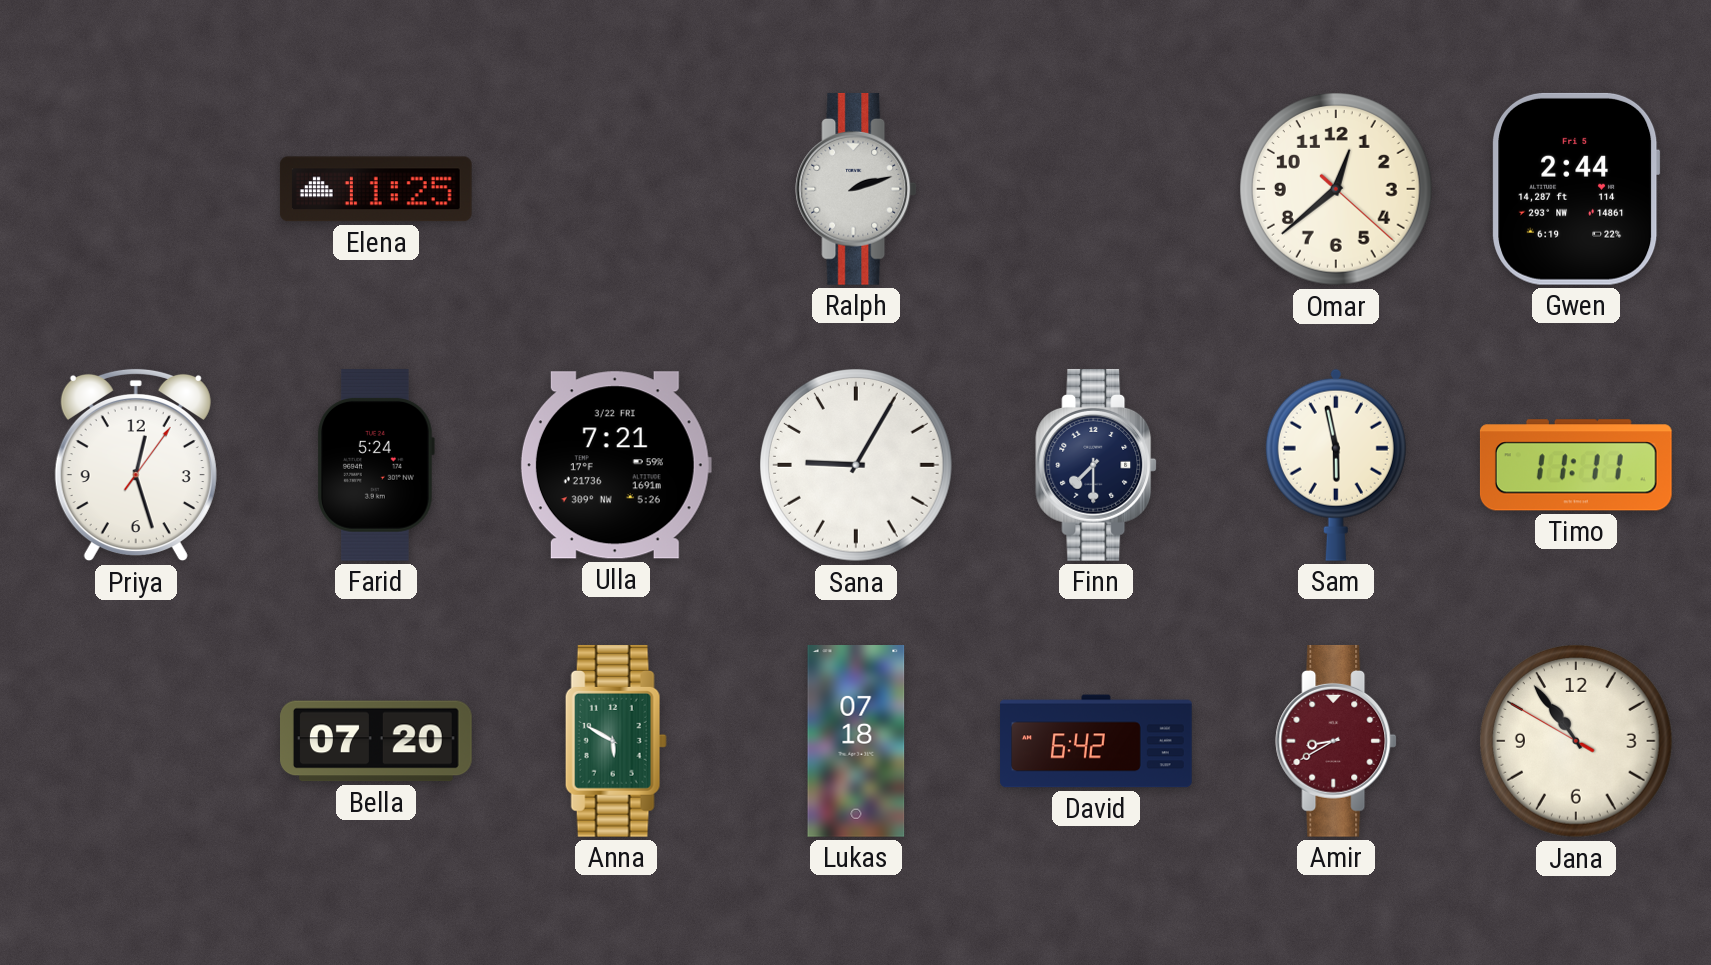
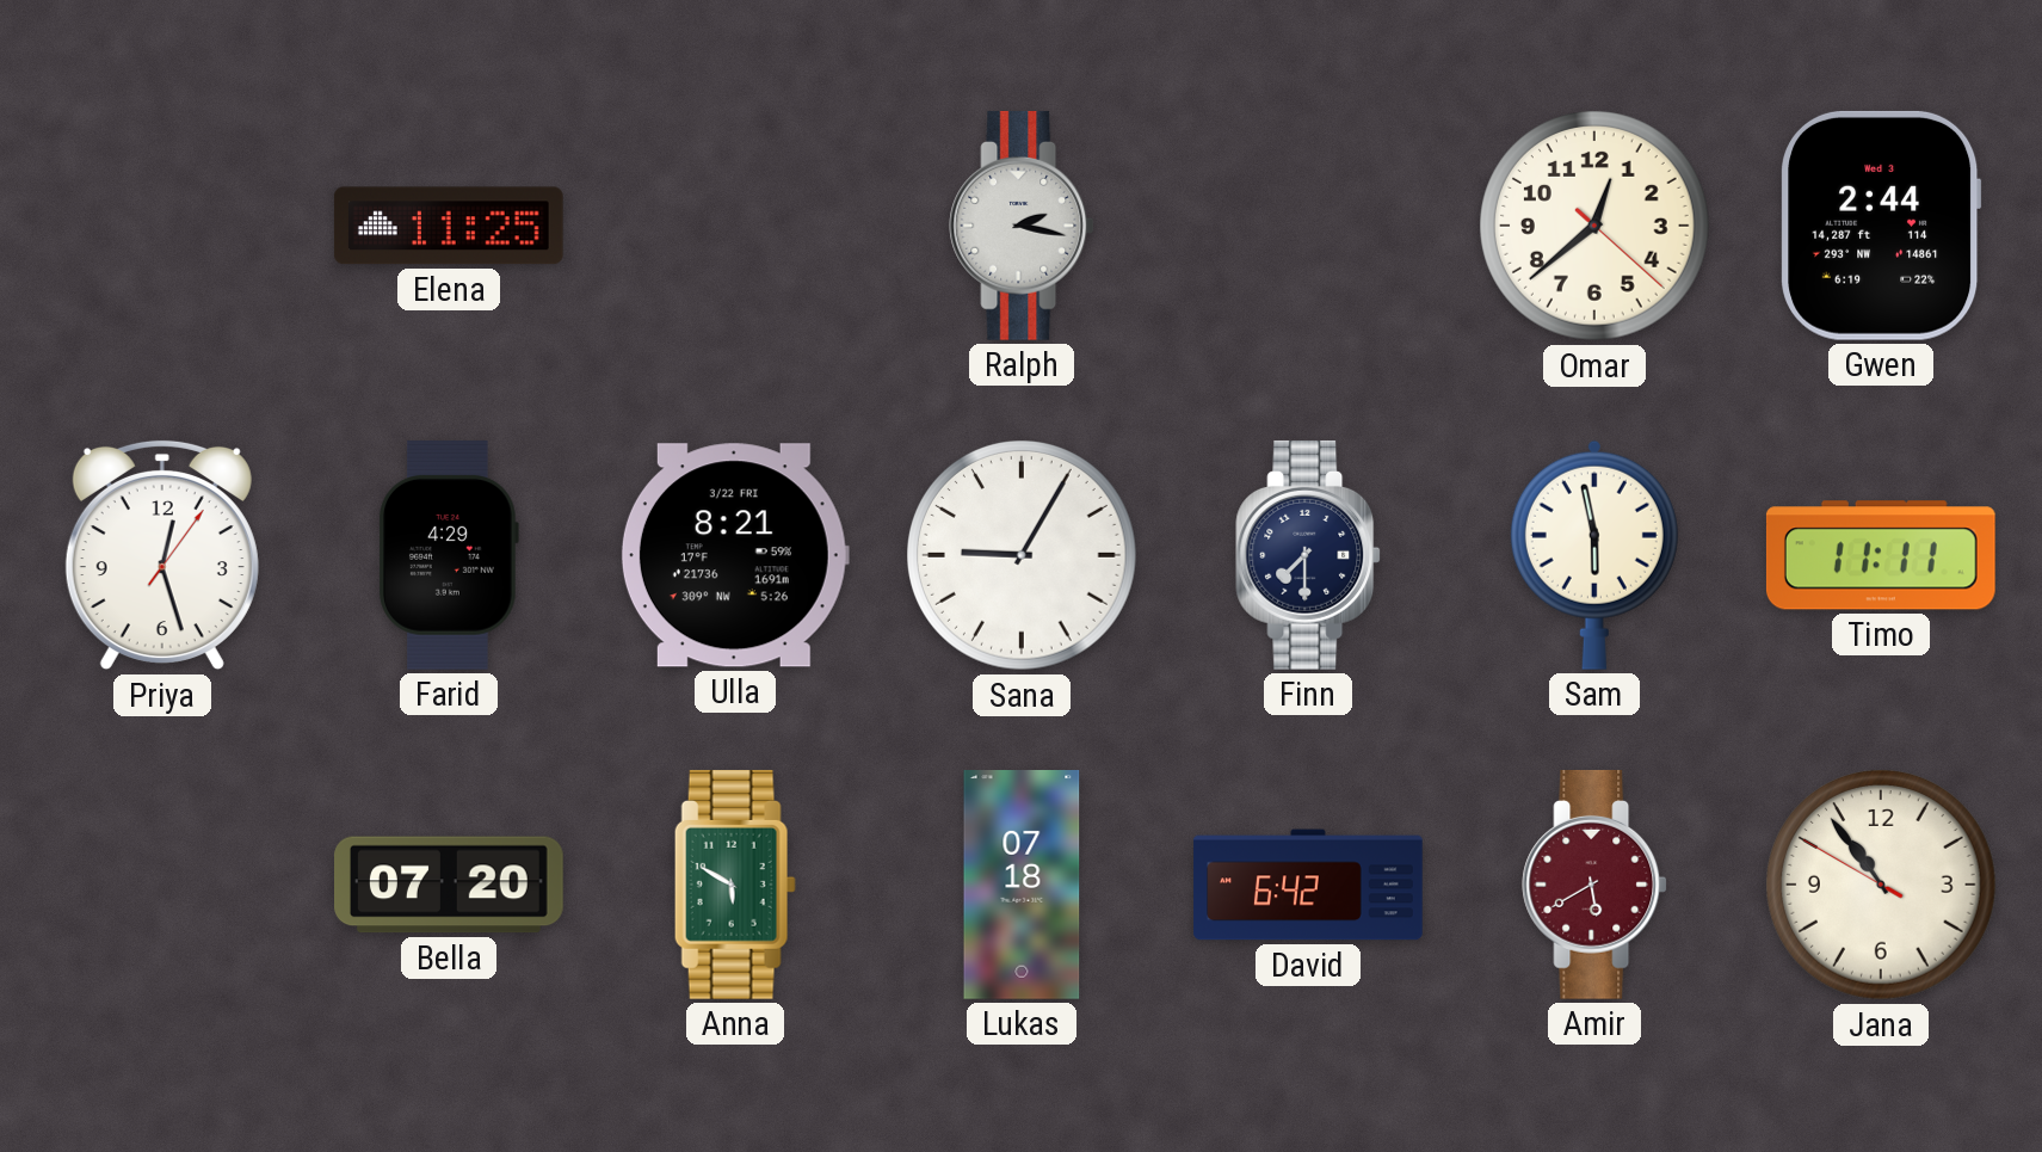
Ralph: 2:12 -> 2:17
Gwen date: Fri 5 -> Wed 3
Farid: 5:24 -> 4:29
Ulla: 7:21 -> 8:21
Amir: 8:40 -> 5:40
